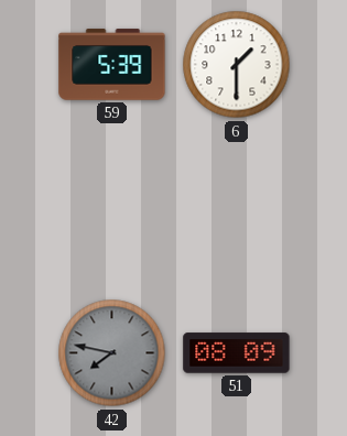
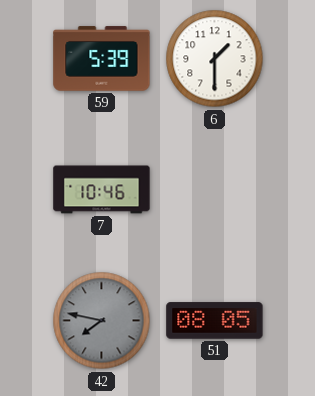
7: none -> 10:46
51: 08:09 -> 08:05
